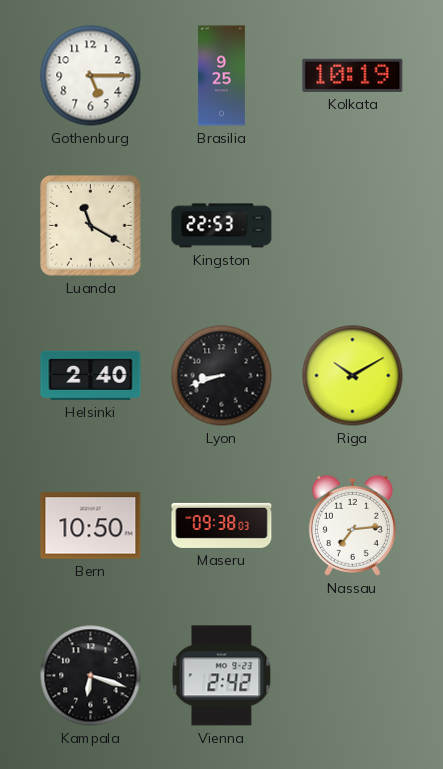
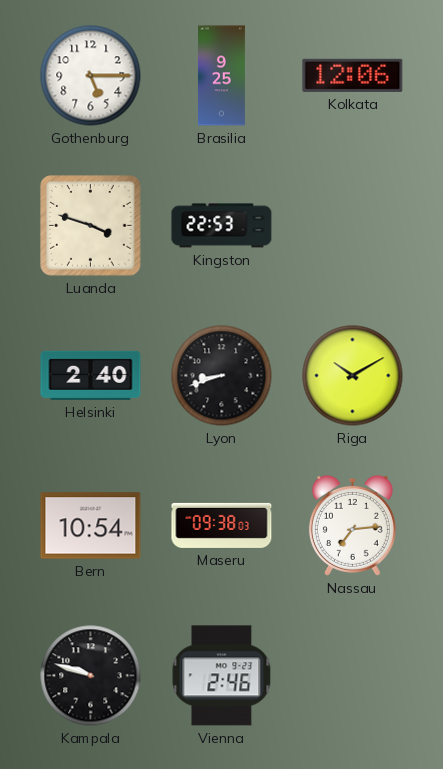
Kolkata: 10:19 -> 12:06
Luanda: 11:20 -> 3:48
Bern: 10:50 -> 10:54
Kampala: 6:18 -> 9:48
Vienna: 2:42 -> 2:46
